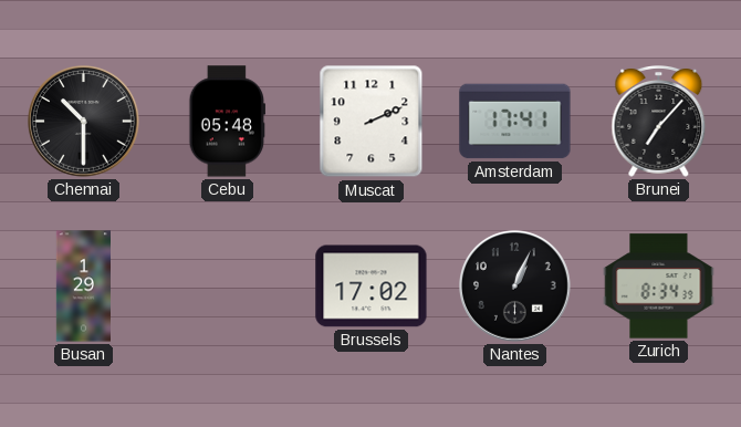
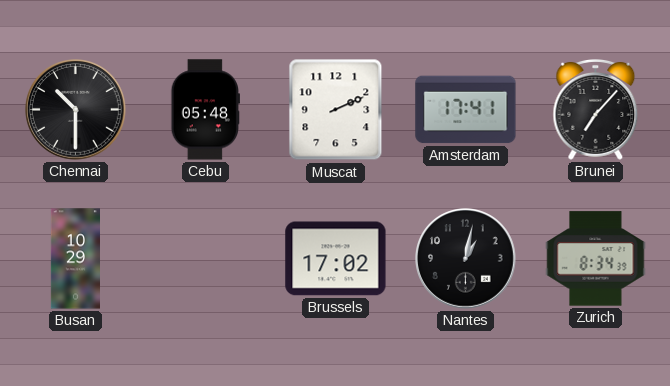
Busan: 1:29 -> 10:29
Nantes: 1:04 -> 1:02
